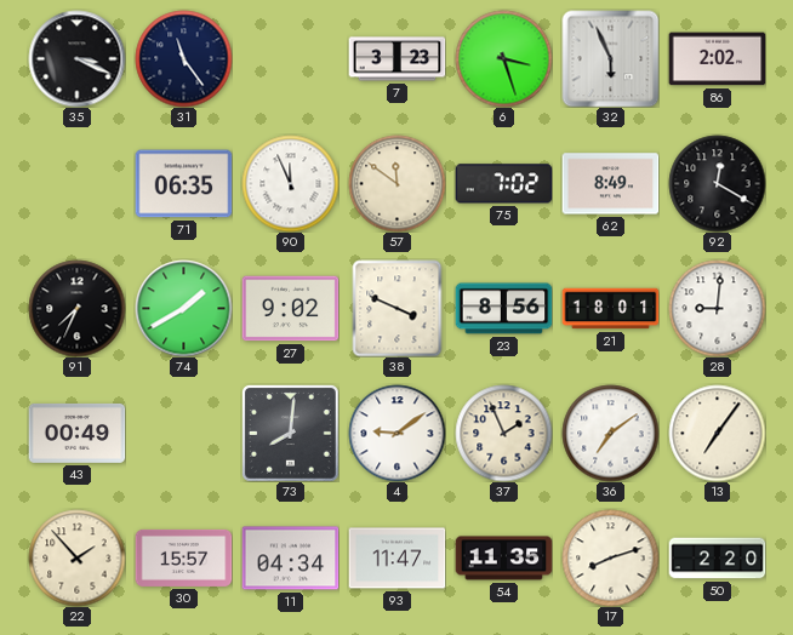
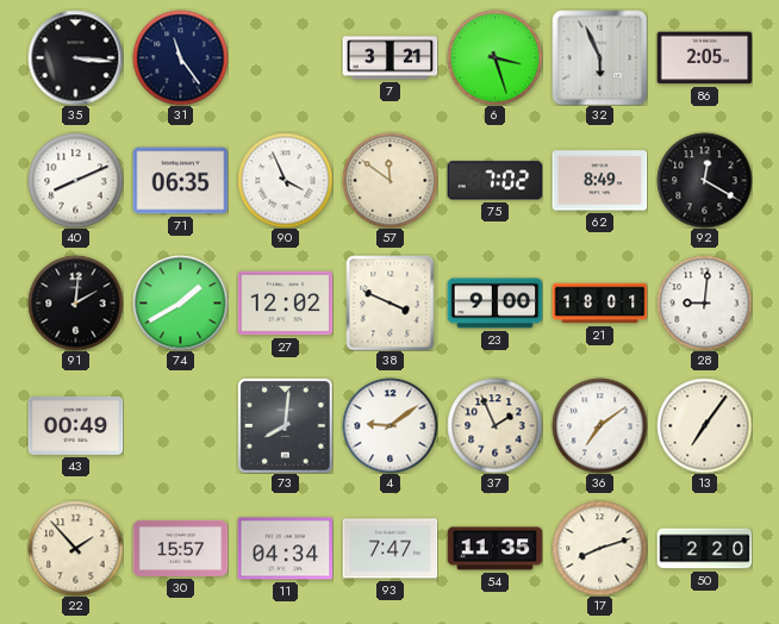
35: 3:19 -> 3:16
7: 3:23 -> 3:21
86: 2:02 -> 2:05
40: none -> 8:11
90: 11:56 -> 3:56
91: 7:34 -> 2:01
27: 9:02 -> 12:02
23: 8:56 -> 9:00
93: 11:47 -> 7:47
